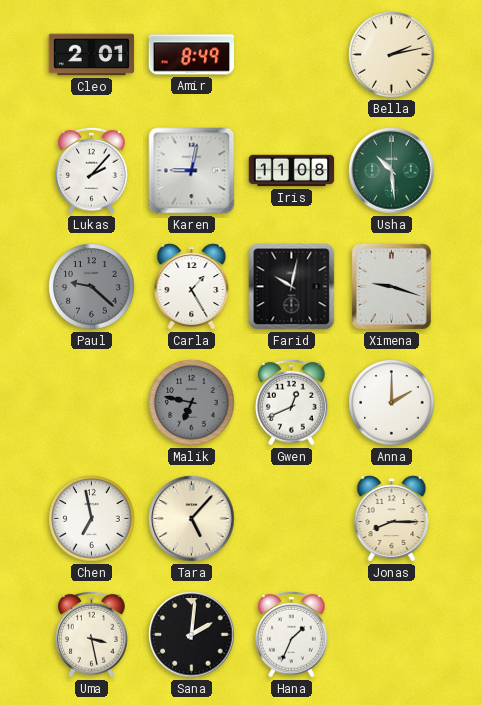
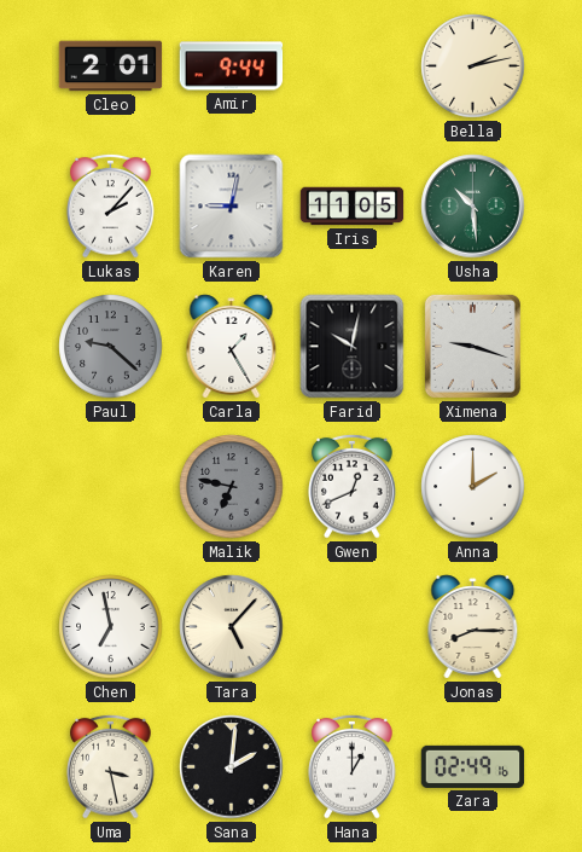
Amir: 8:49 -> 9:44
Iris: 11:08 -> 11:05
Hana: 1:34 -> 1:00
Zara: none -> 02:49
